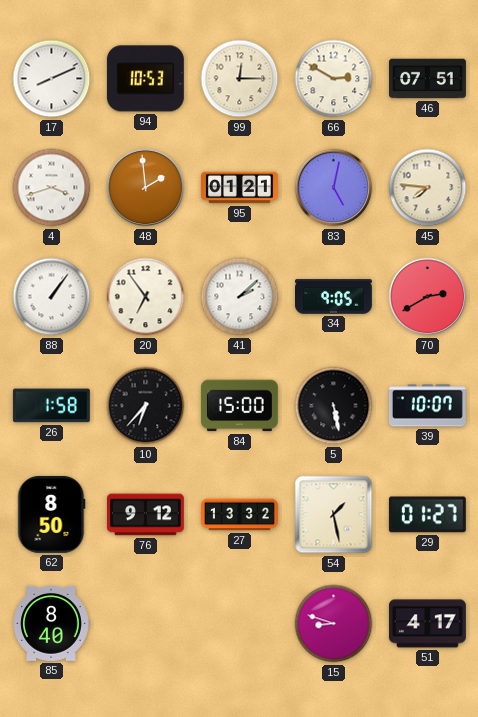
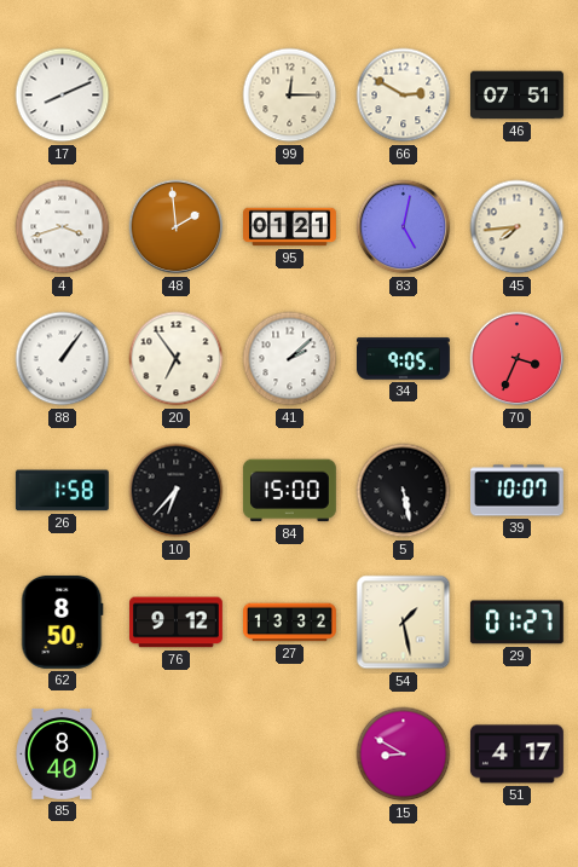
94: 10:53 -> none
45: 7:46 -> 7:44
70: 2:40 -> 3:34
15: 8:48 -> 8:50
